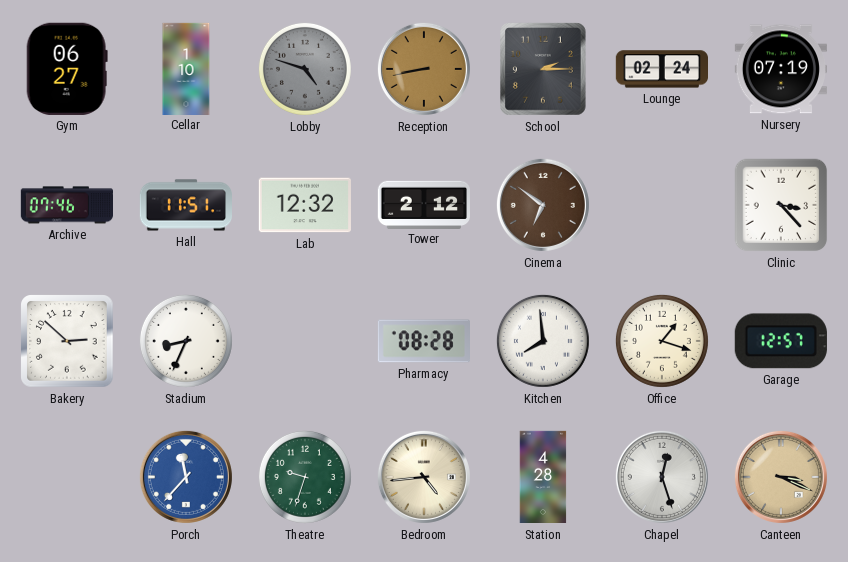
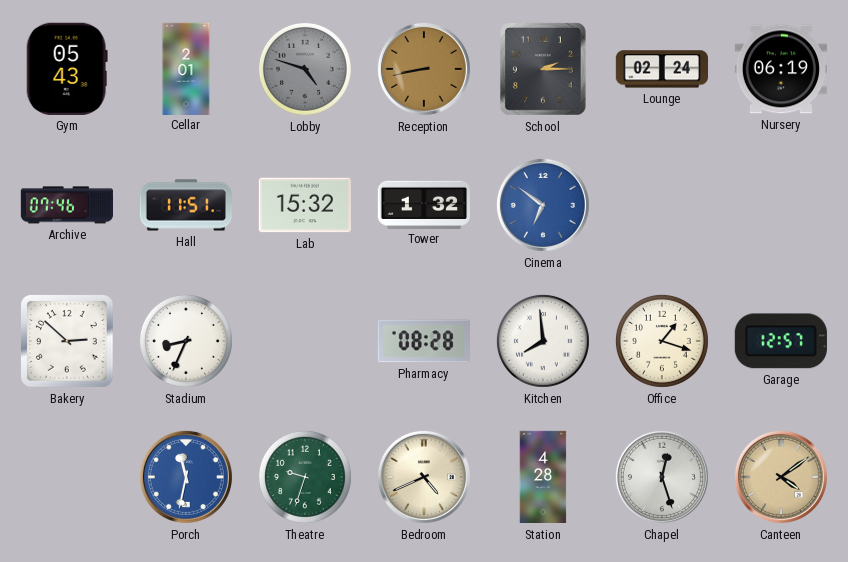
Gym: 06:27 -> 05:43
Cellar: 1:10 -> 2:01
Nursery: 07:19 -> 06:19
Lab: 12:32 -> 15:32
Tower: 2:12 -> 1:32
Cinema dial: brown -> blue
Clinic: 3:23 -> none
Porch: 11:37 -> 11:32
Bedroom: 4:44 -> 4:41
Canteen: 3:19 -> 4:09
